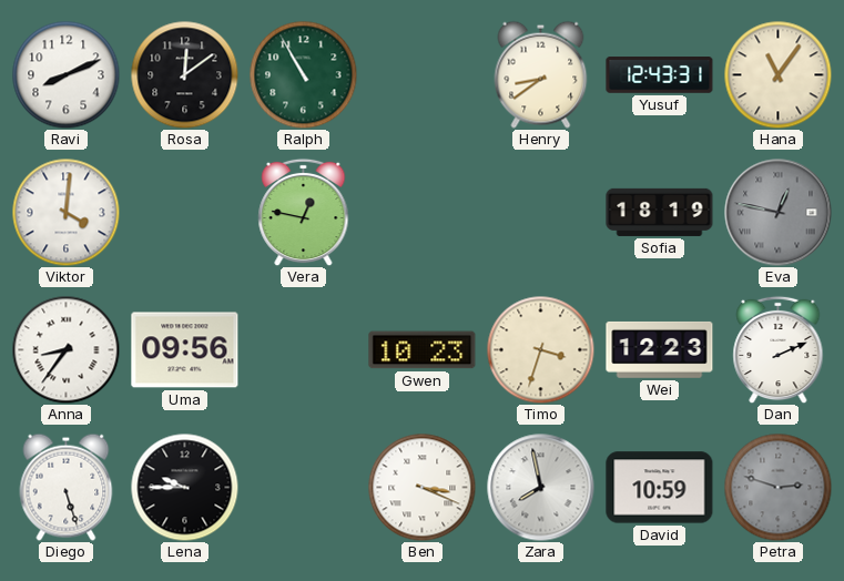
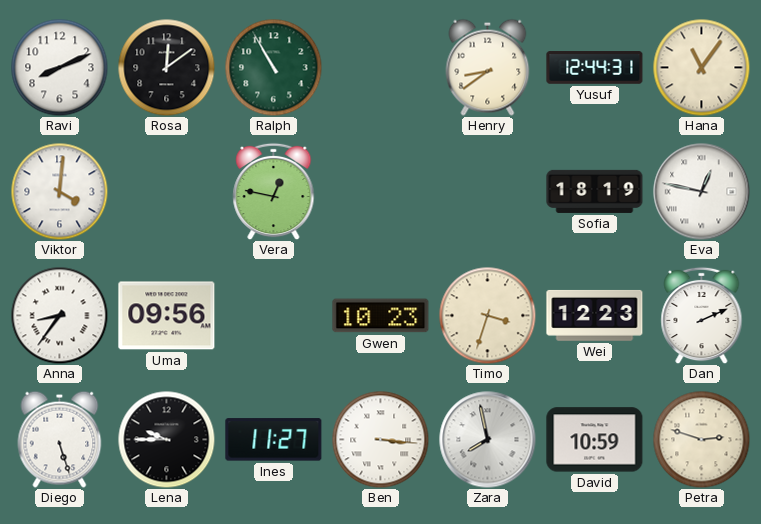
Yusuf: 12:43 -> 12:44
Eva dial: grey -> white
Ines: none -> 11:27
Ben: 3:19 -> 3:16
Petra dial: grey -> cream
